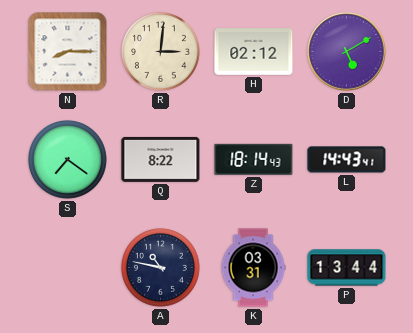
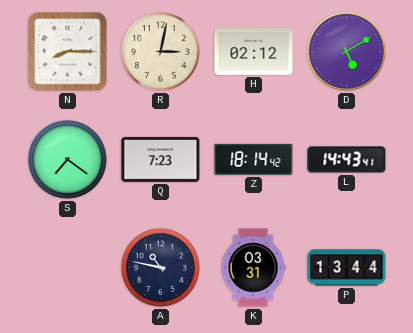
R: 3:01 -> 3:02
Q: 8:22 -> 7:23
Z: 18:14:43 -> 18:14:42
